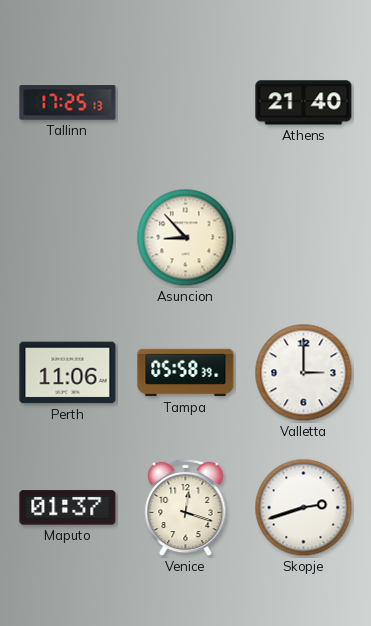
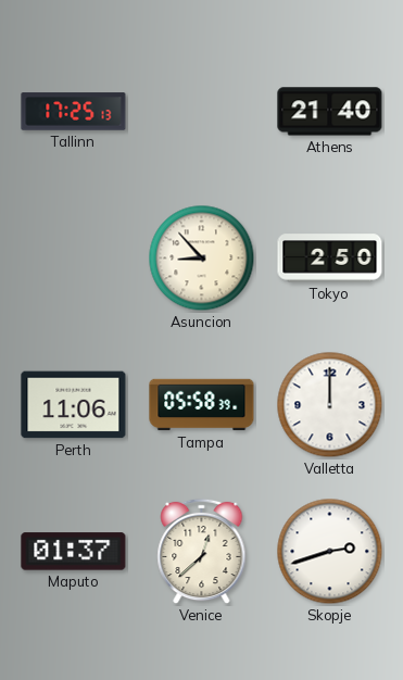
Tokyo: none -> 2:50
Valletta: 3:00 -> 12:00
Venice: 12:18 -> 12:38
